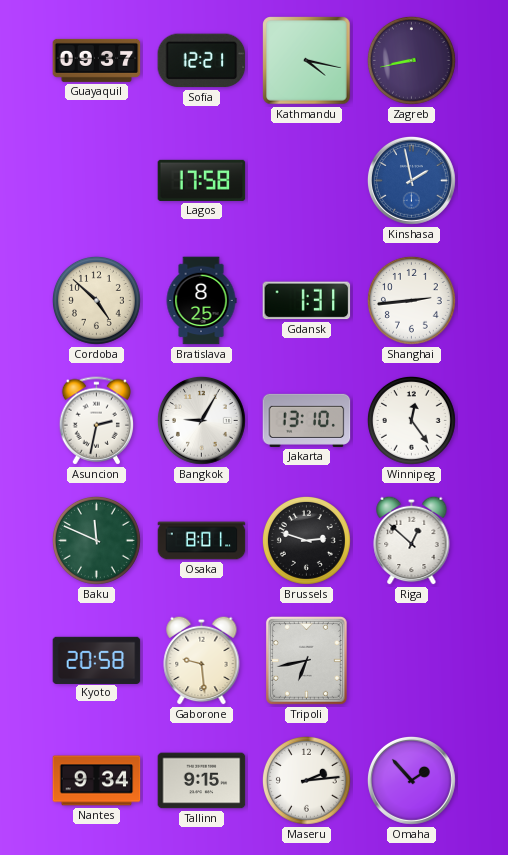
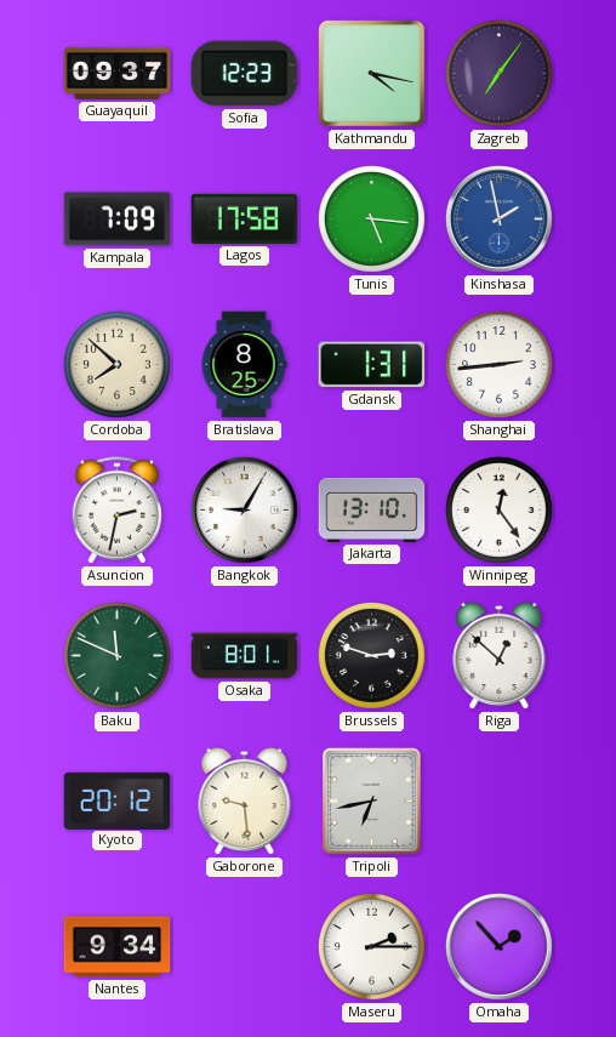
Sofia: 12:21 -> 12:23
Zagreb: 8:43 -> 7:06
Kampala: none -> 7:09
Tunis: none -> 5:16
Cordoba: 4:52 -> 7:52
Kyoto: 20:58 -> 20:12
Tallinn: 9:15 -> none
Maseru: 2:14 -> 2:15
